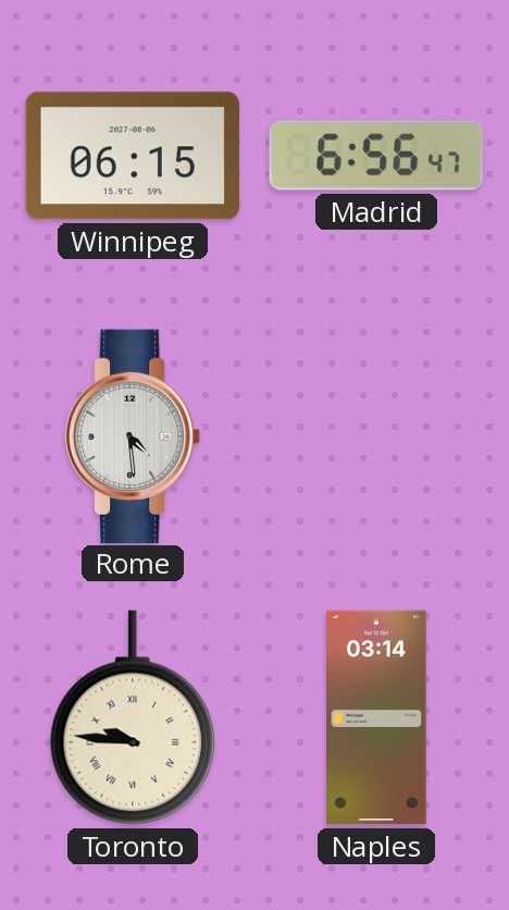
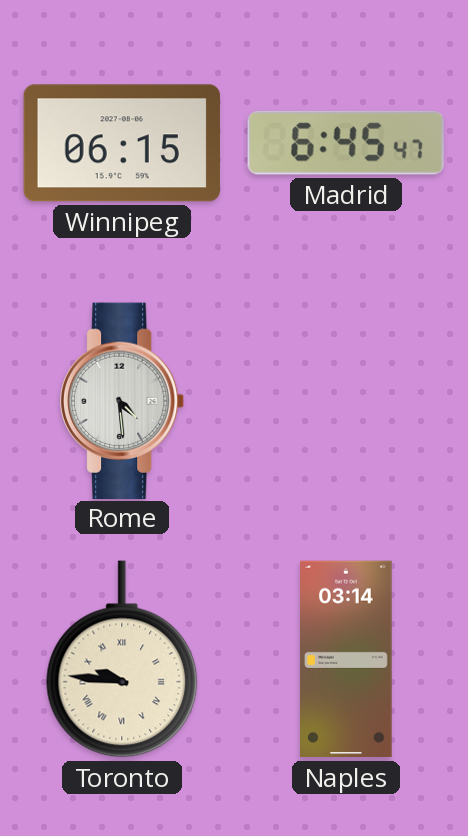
Madrid: 6:56 -> 6:45
